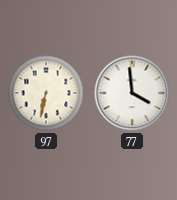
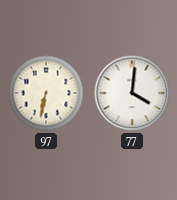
77: 3:59 -> 4:01
